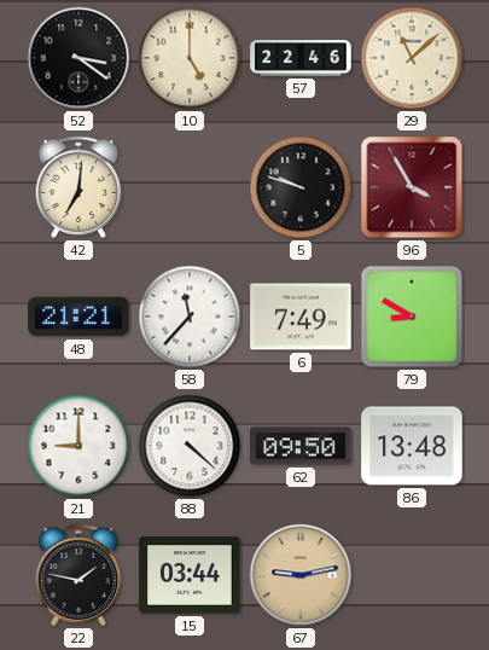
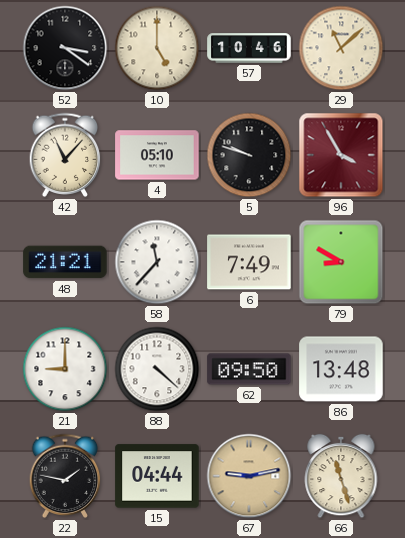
57: 22:46 -> 10:46
42: 7:01 -> 11:07
4: none -> 05:10
15: 03:44 -> 04:44
66: none -> 11:27
